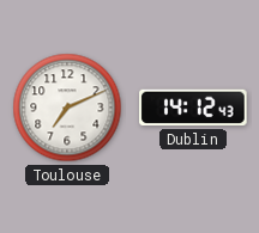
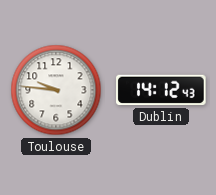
Toulouse: 7:11 -> 9:46
